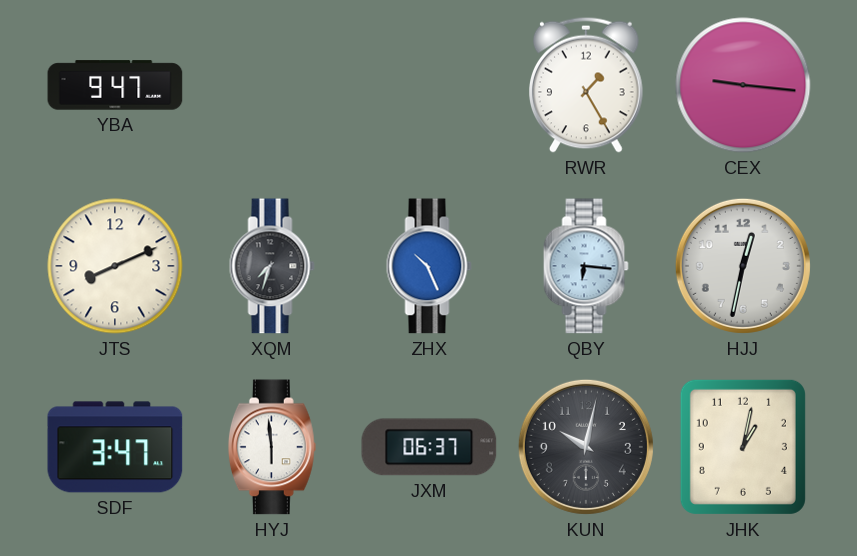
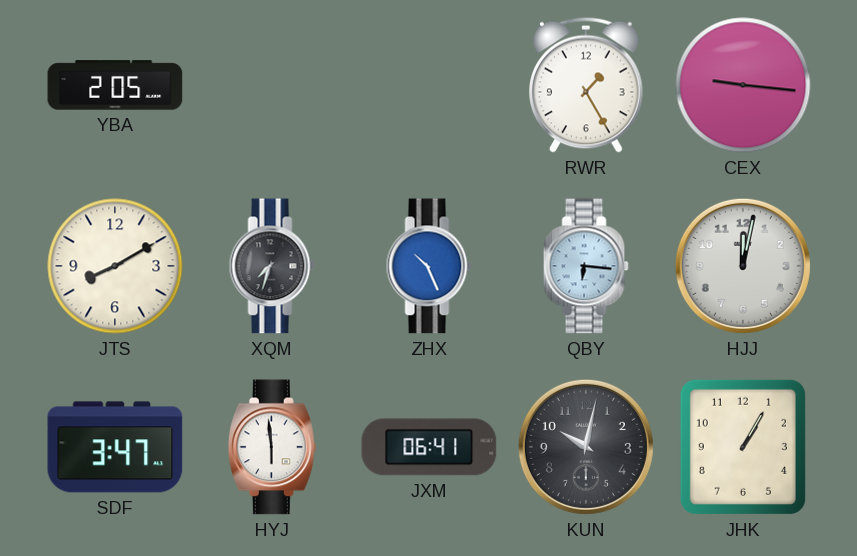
YBA: 9:47 -> 2:05
JTS: 8:11 -> 8:10
HJJ: 12:32 -> 12:02
JXM: 06:37 -> 06:41
JHK: 1:02 -> 1:05
